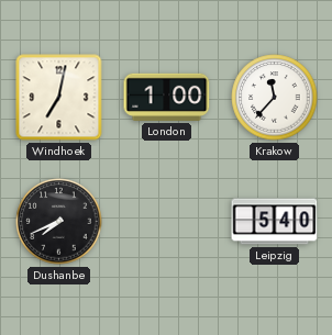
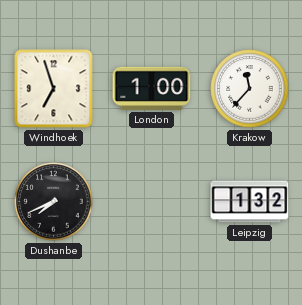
Windhoek: 7:02 -> 6:57
Leipzig: 5:40 -> 1:32
